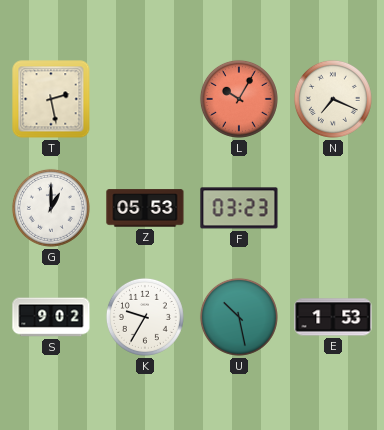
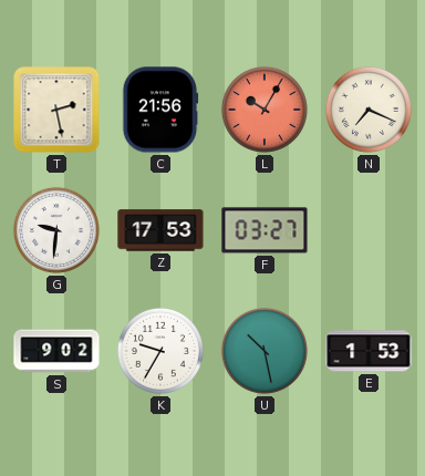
C: none -> 21:56
G: 1:00 -> 9:31
Z: 05:53 -> 17:53
F: 03:23 -> 03:27
